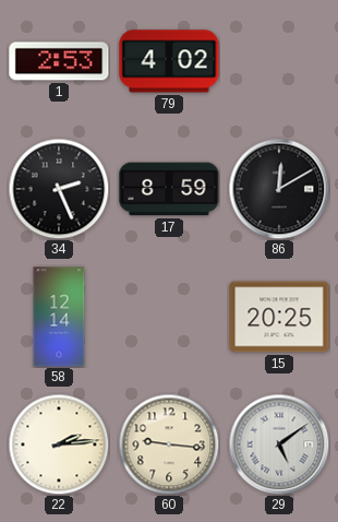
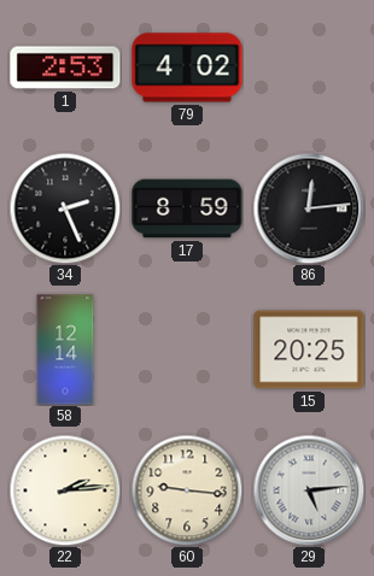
86: 12:10 -> 12:14
29: 5:09 -> 5:14
